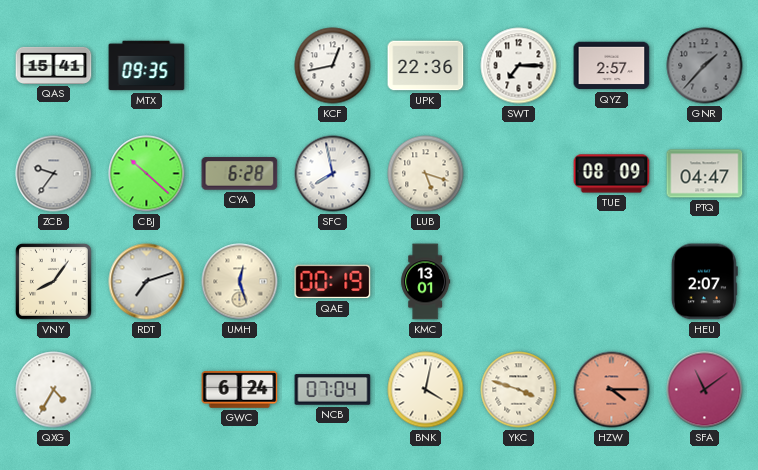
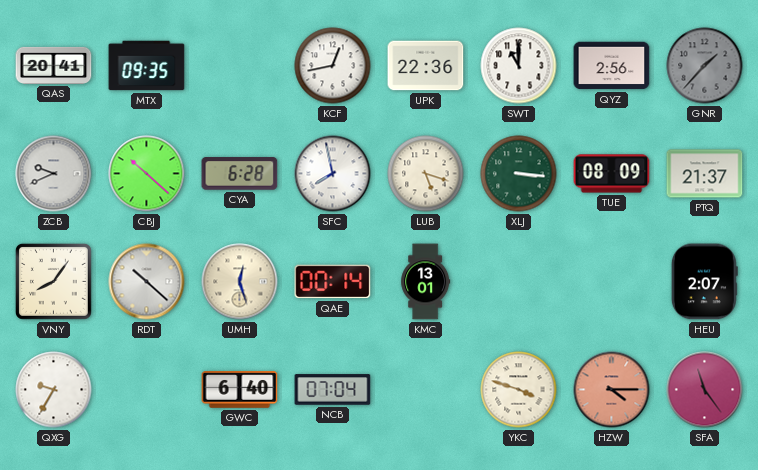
QAS: 15:41 -> 20:41
SWT: 7:15 -> 11:00
QYZ: 2:57 -> 2:56
ZCB: 9:36 -> 9:41
XLJ: none -> 3:16
PTQ: 04:47 -> 21:37
RDT: 7:12 -> 10:22
QAE: 00:19 -> 00:14
QXG: 4:35 -> 9:35
GWC: 6:24 -> 6:40
BNK: 4:02 -> none
SFA: 11:09 -> 11:24
